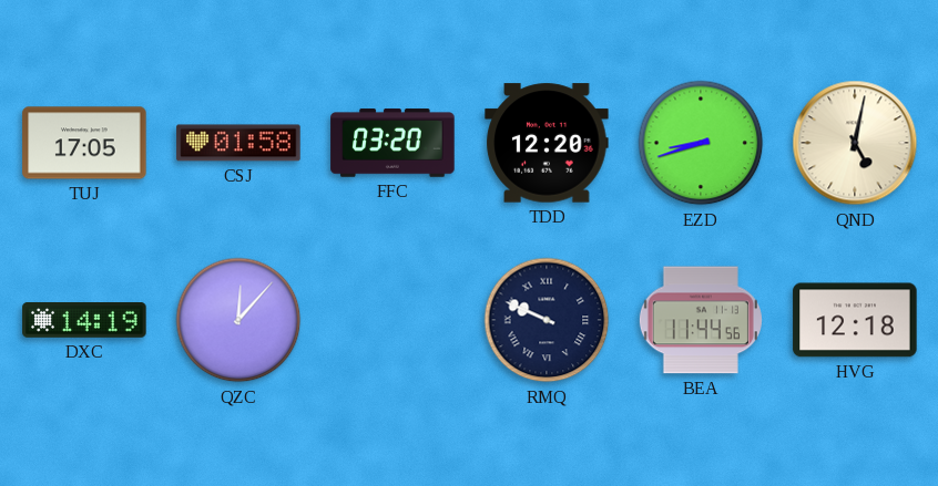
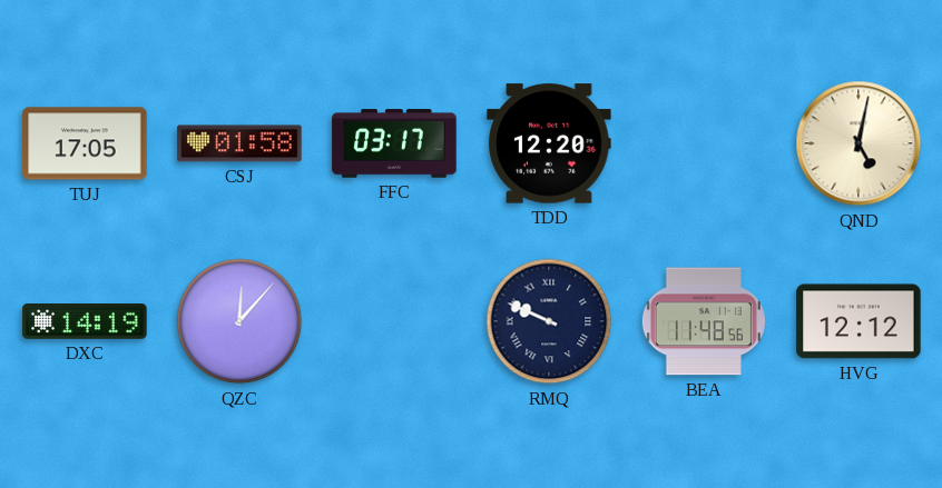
FFC: 03:20 -> 03:17
EZD: 8:42 -> none
BEA: 11:44 -> 11:48
HVG: 12:18 -> 12:12
